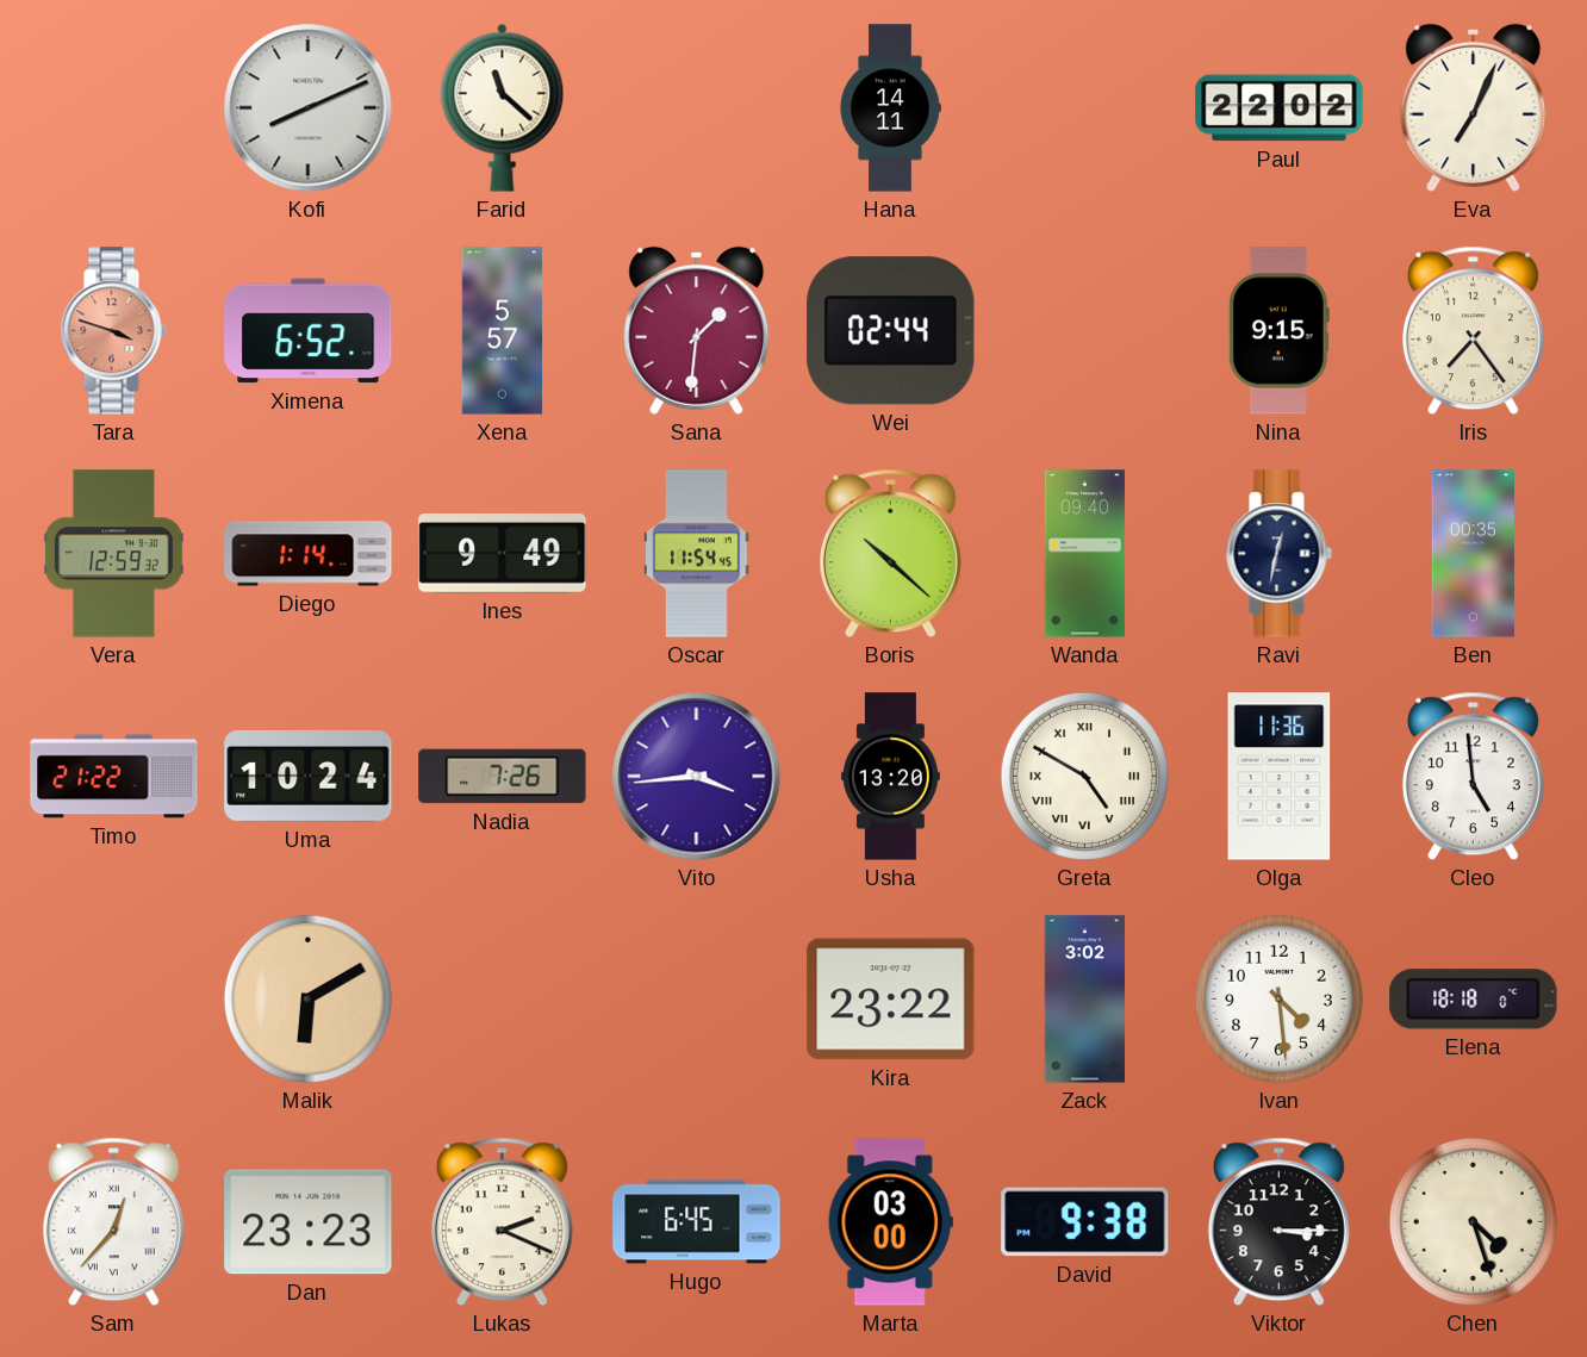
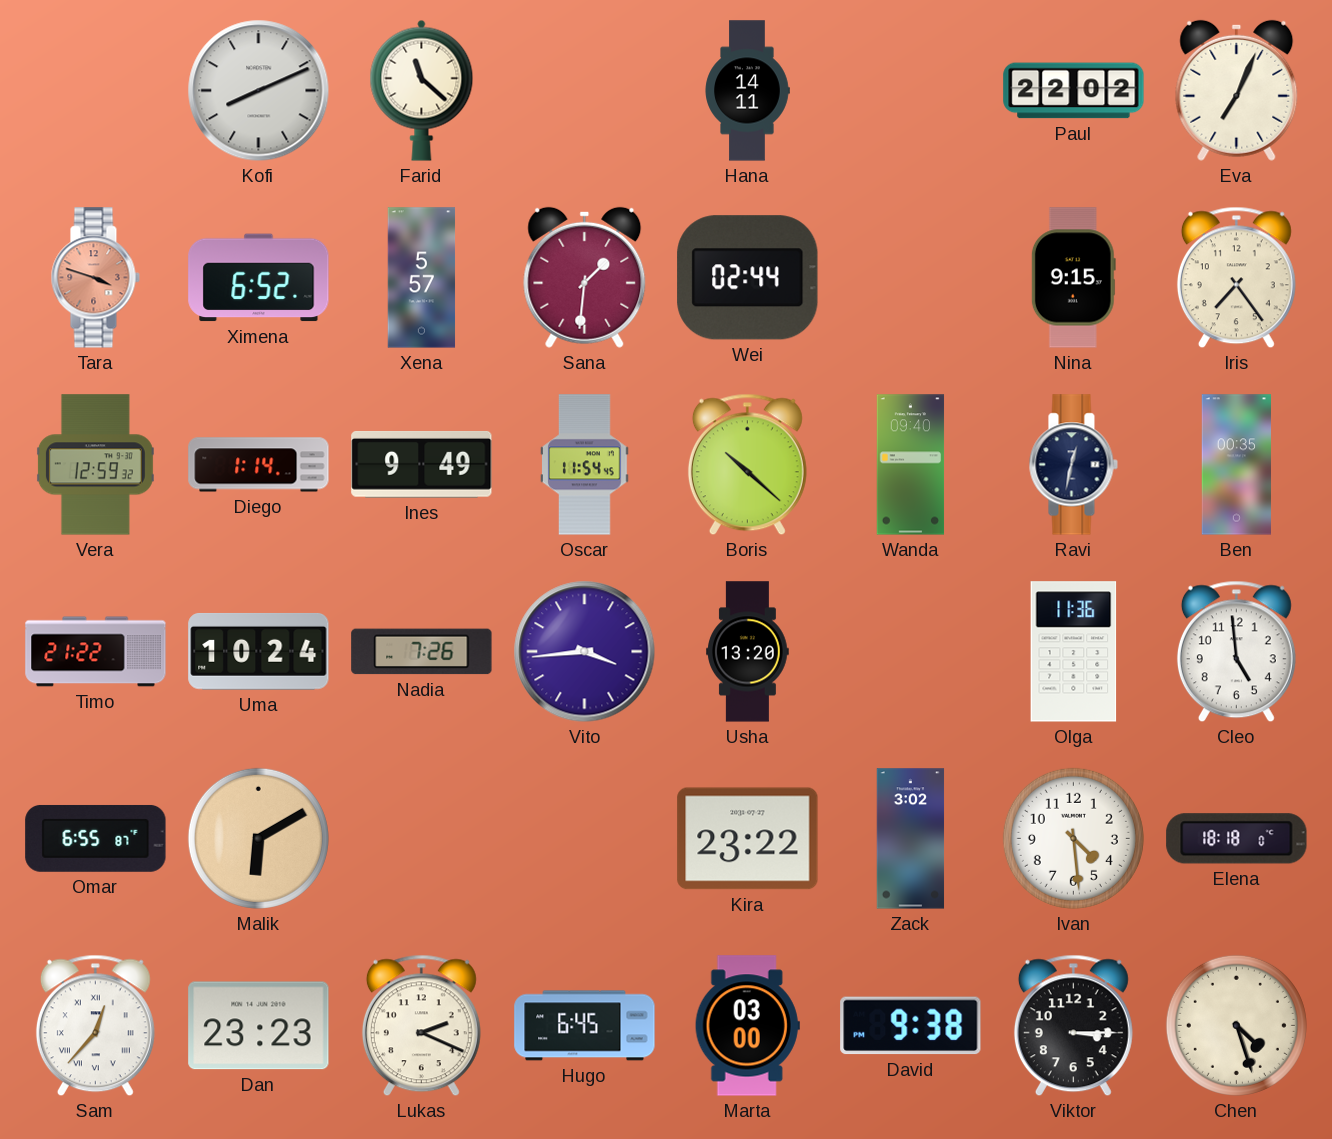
Greta: 4:50 -> none
Omar: none -> 6:55
